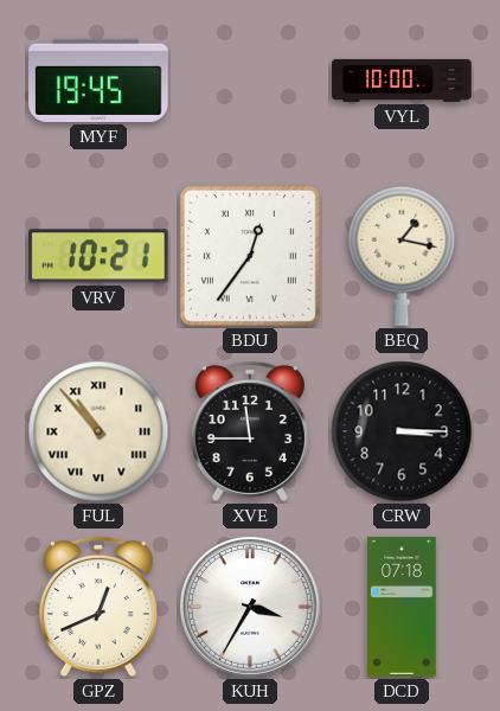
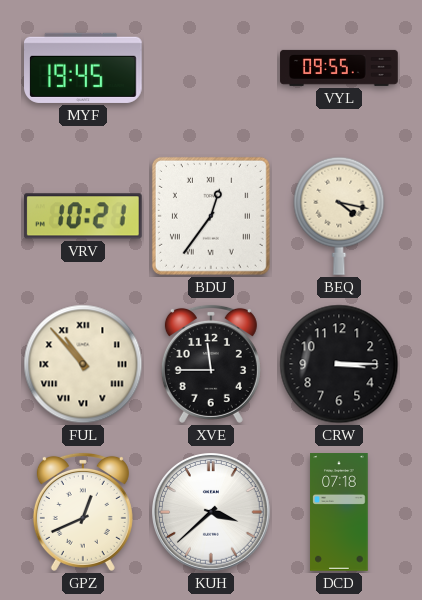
VYL: 10:00 -> 09:55
BEQ: 1:17 -> 4:17
KUH: 3:35 -> 3:38
